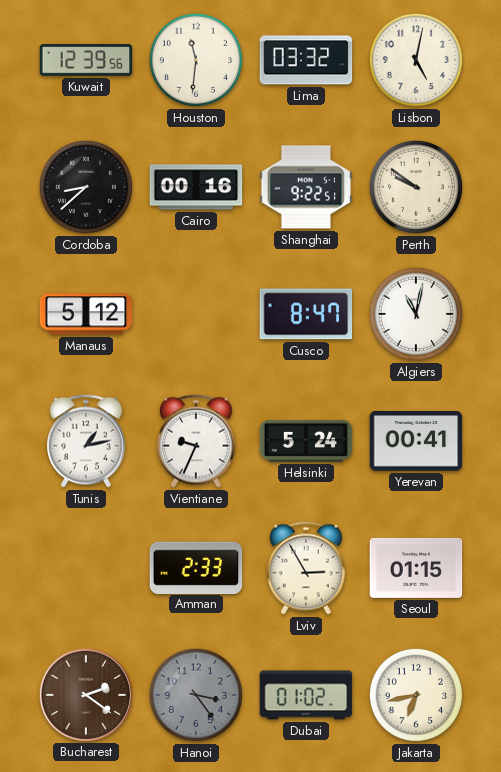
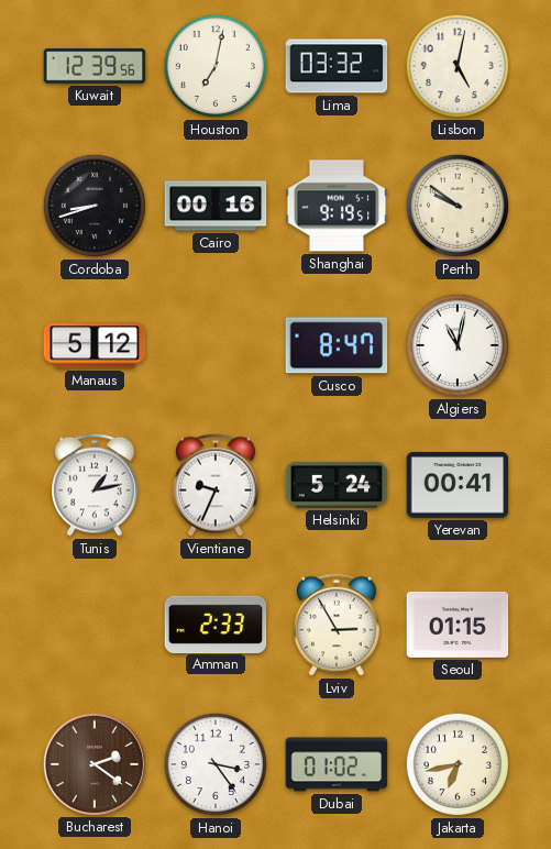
Houston: 11:31 -> 7:02
Cordoba: 8:38 -> 8:42
Shanghai: 9:22 -> 9:19
Hanoi dial: grey -> white
